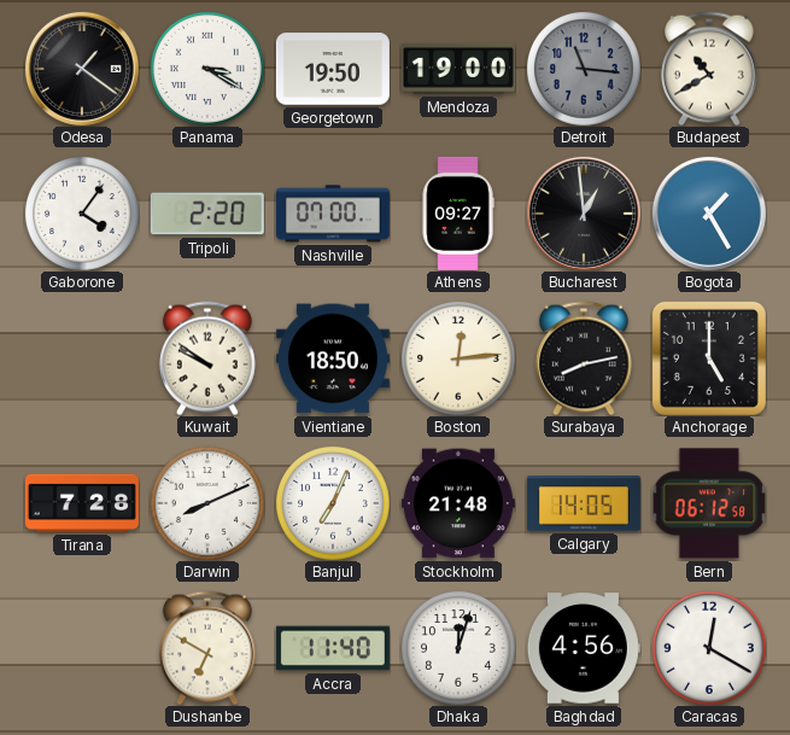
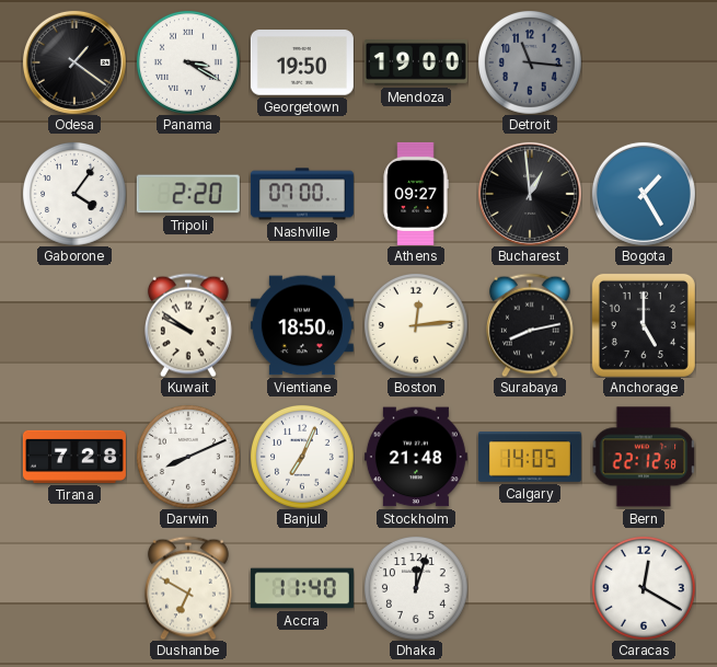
Budapest: 10:40 -> none
Bern: 06:12 -> 22:12
Baghdad: 4:56 -> none
